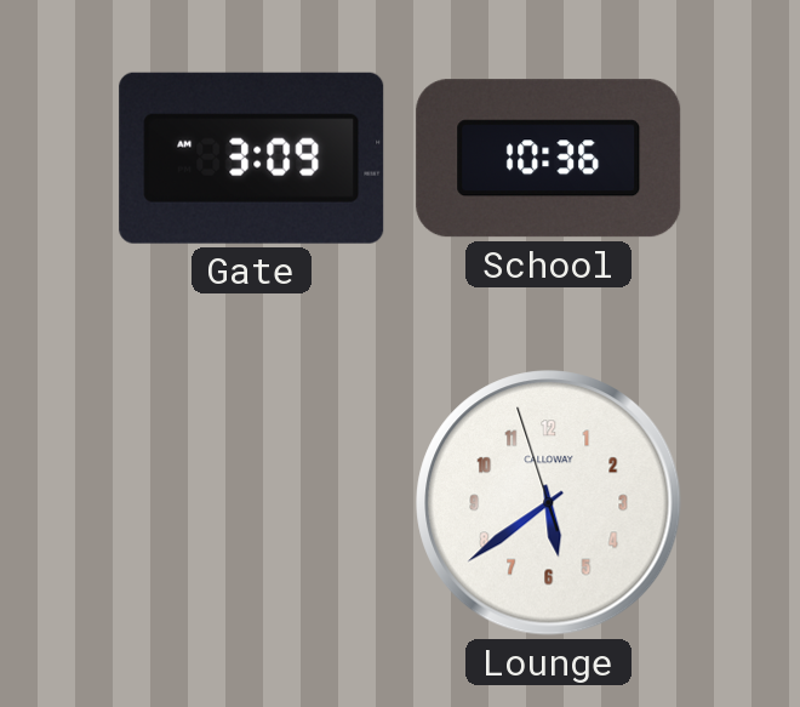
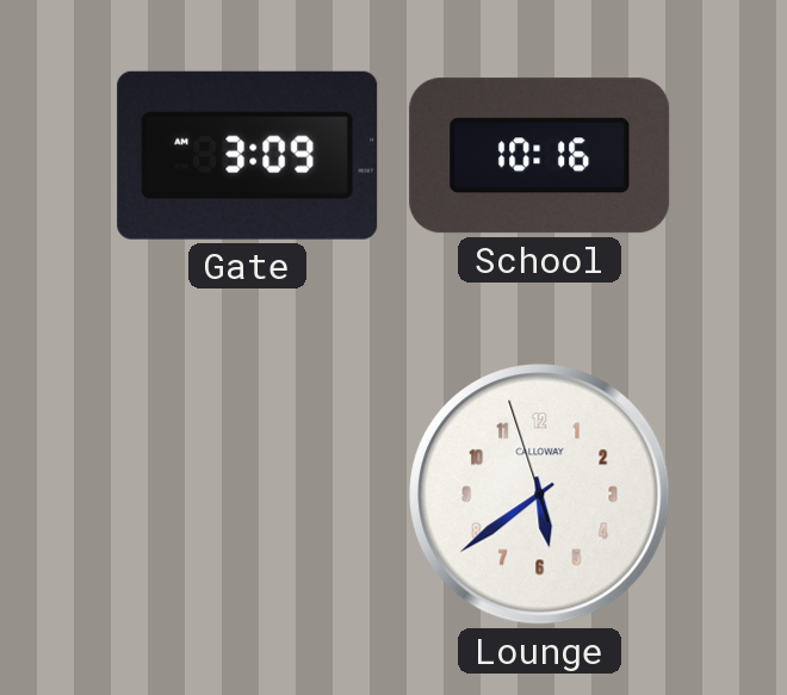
School: 10:36 -> 10:16
